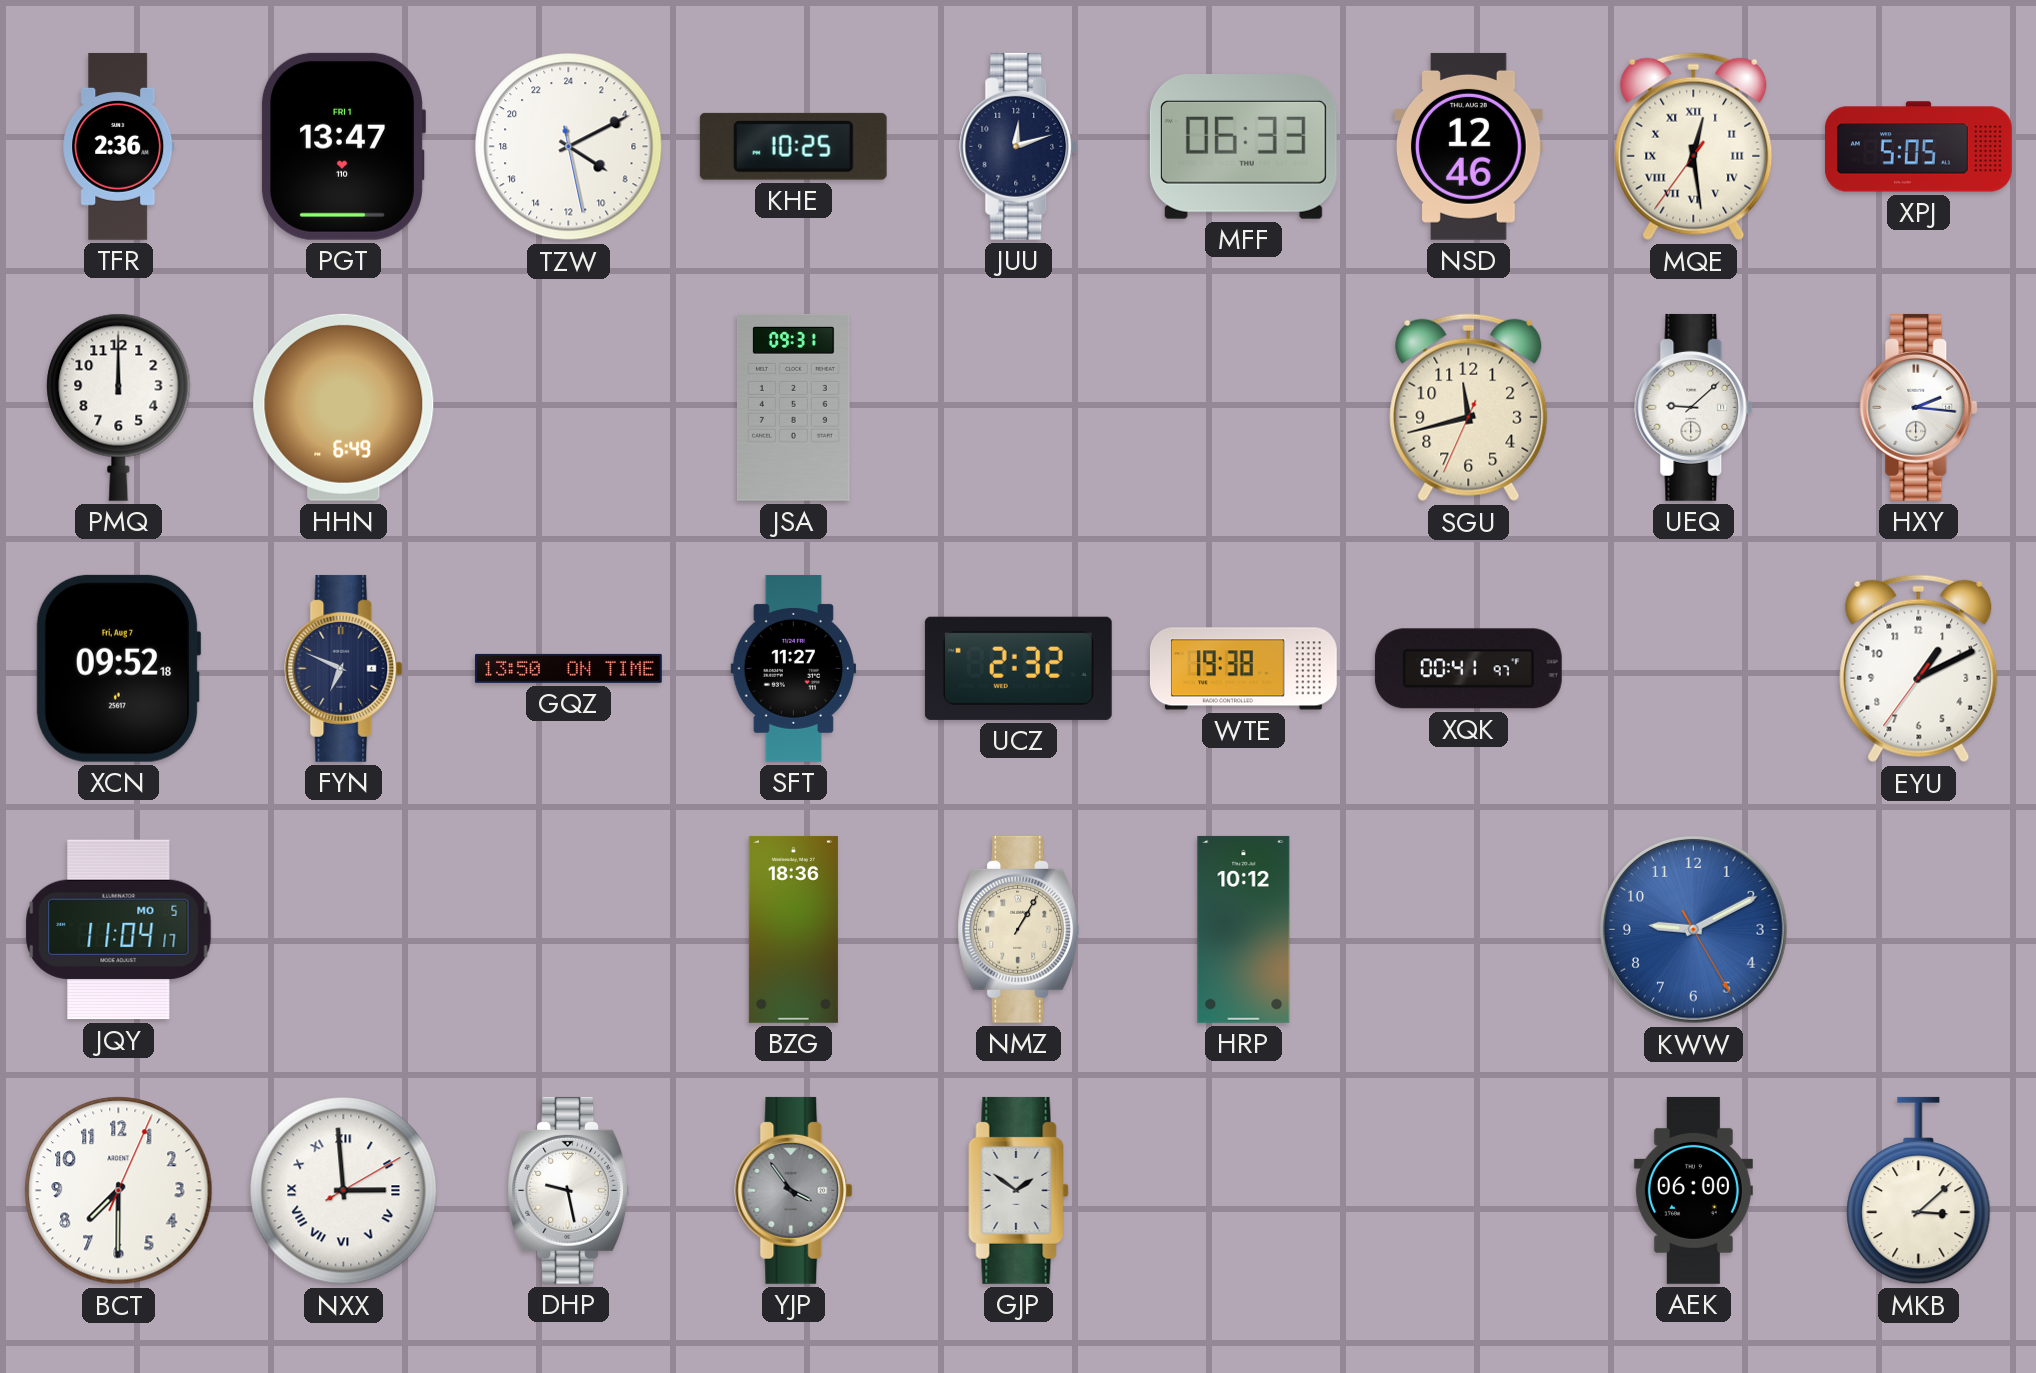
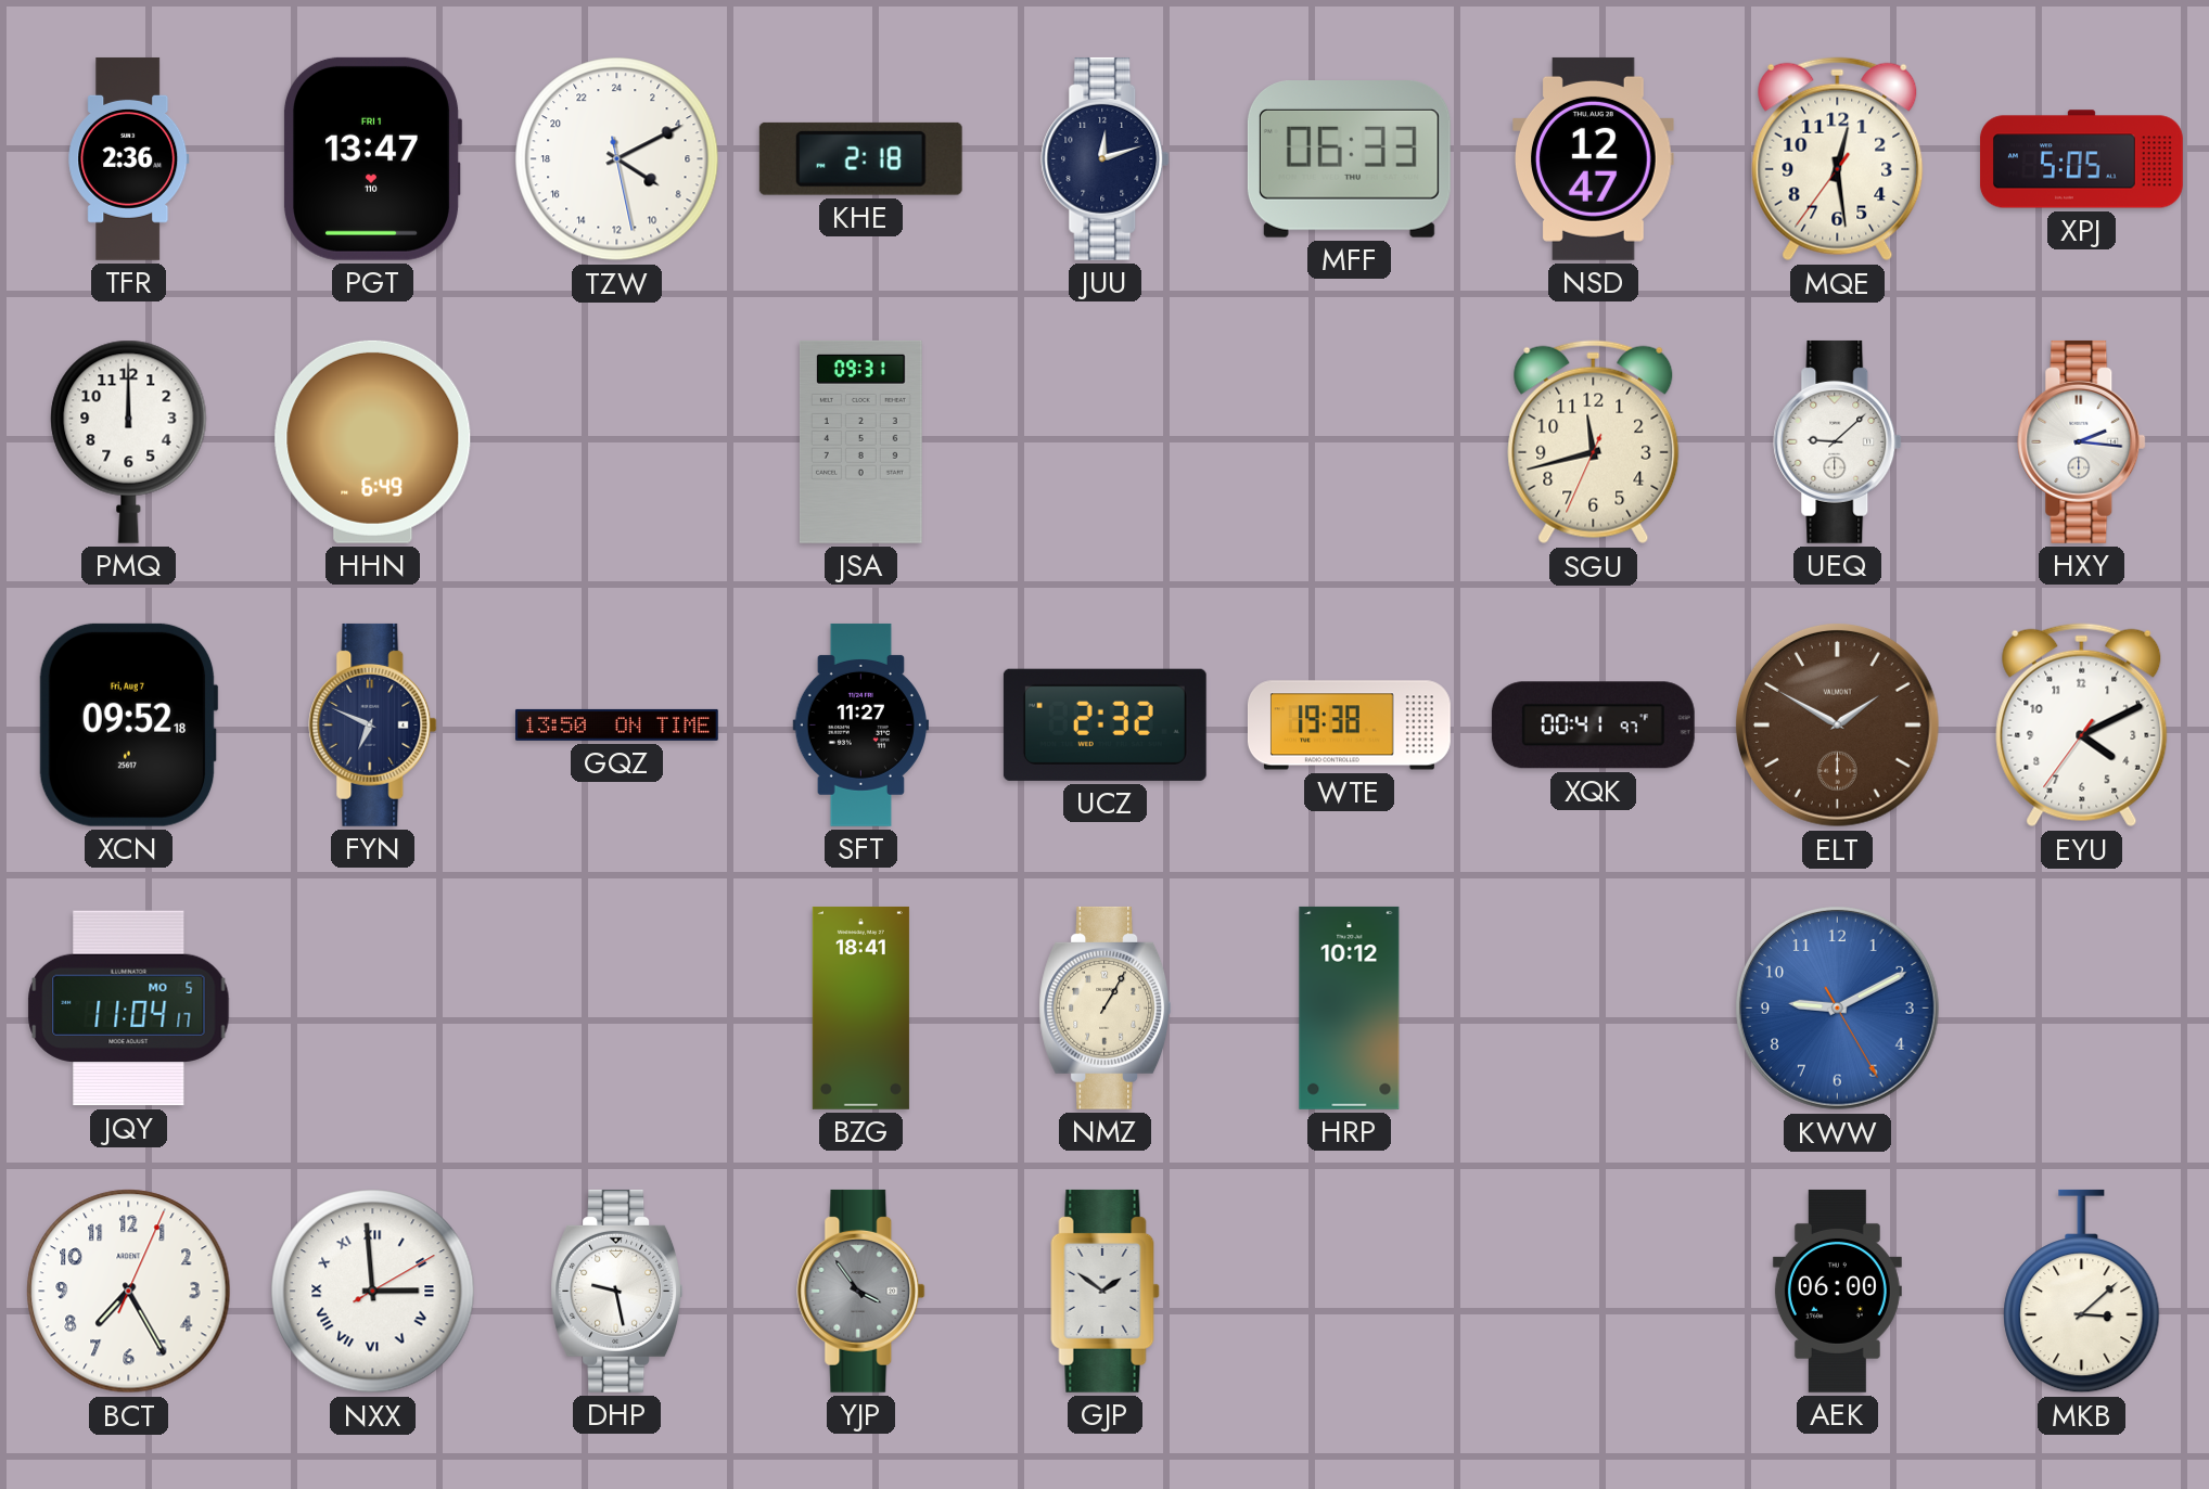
KHE: 10:25 -> 2:18
NSD: 12:46 -> 12:47
MQE numerals: Roman -> Arabic
ELT: none -> 1:50
EYU: 1:10 -> 4:10
BZG: 18:36 -> 18:41
BCT: 7:30 -> 7:25
